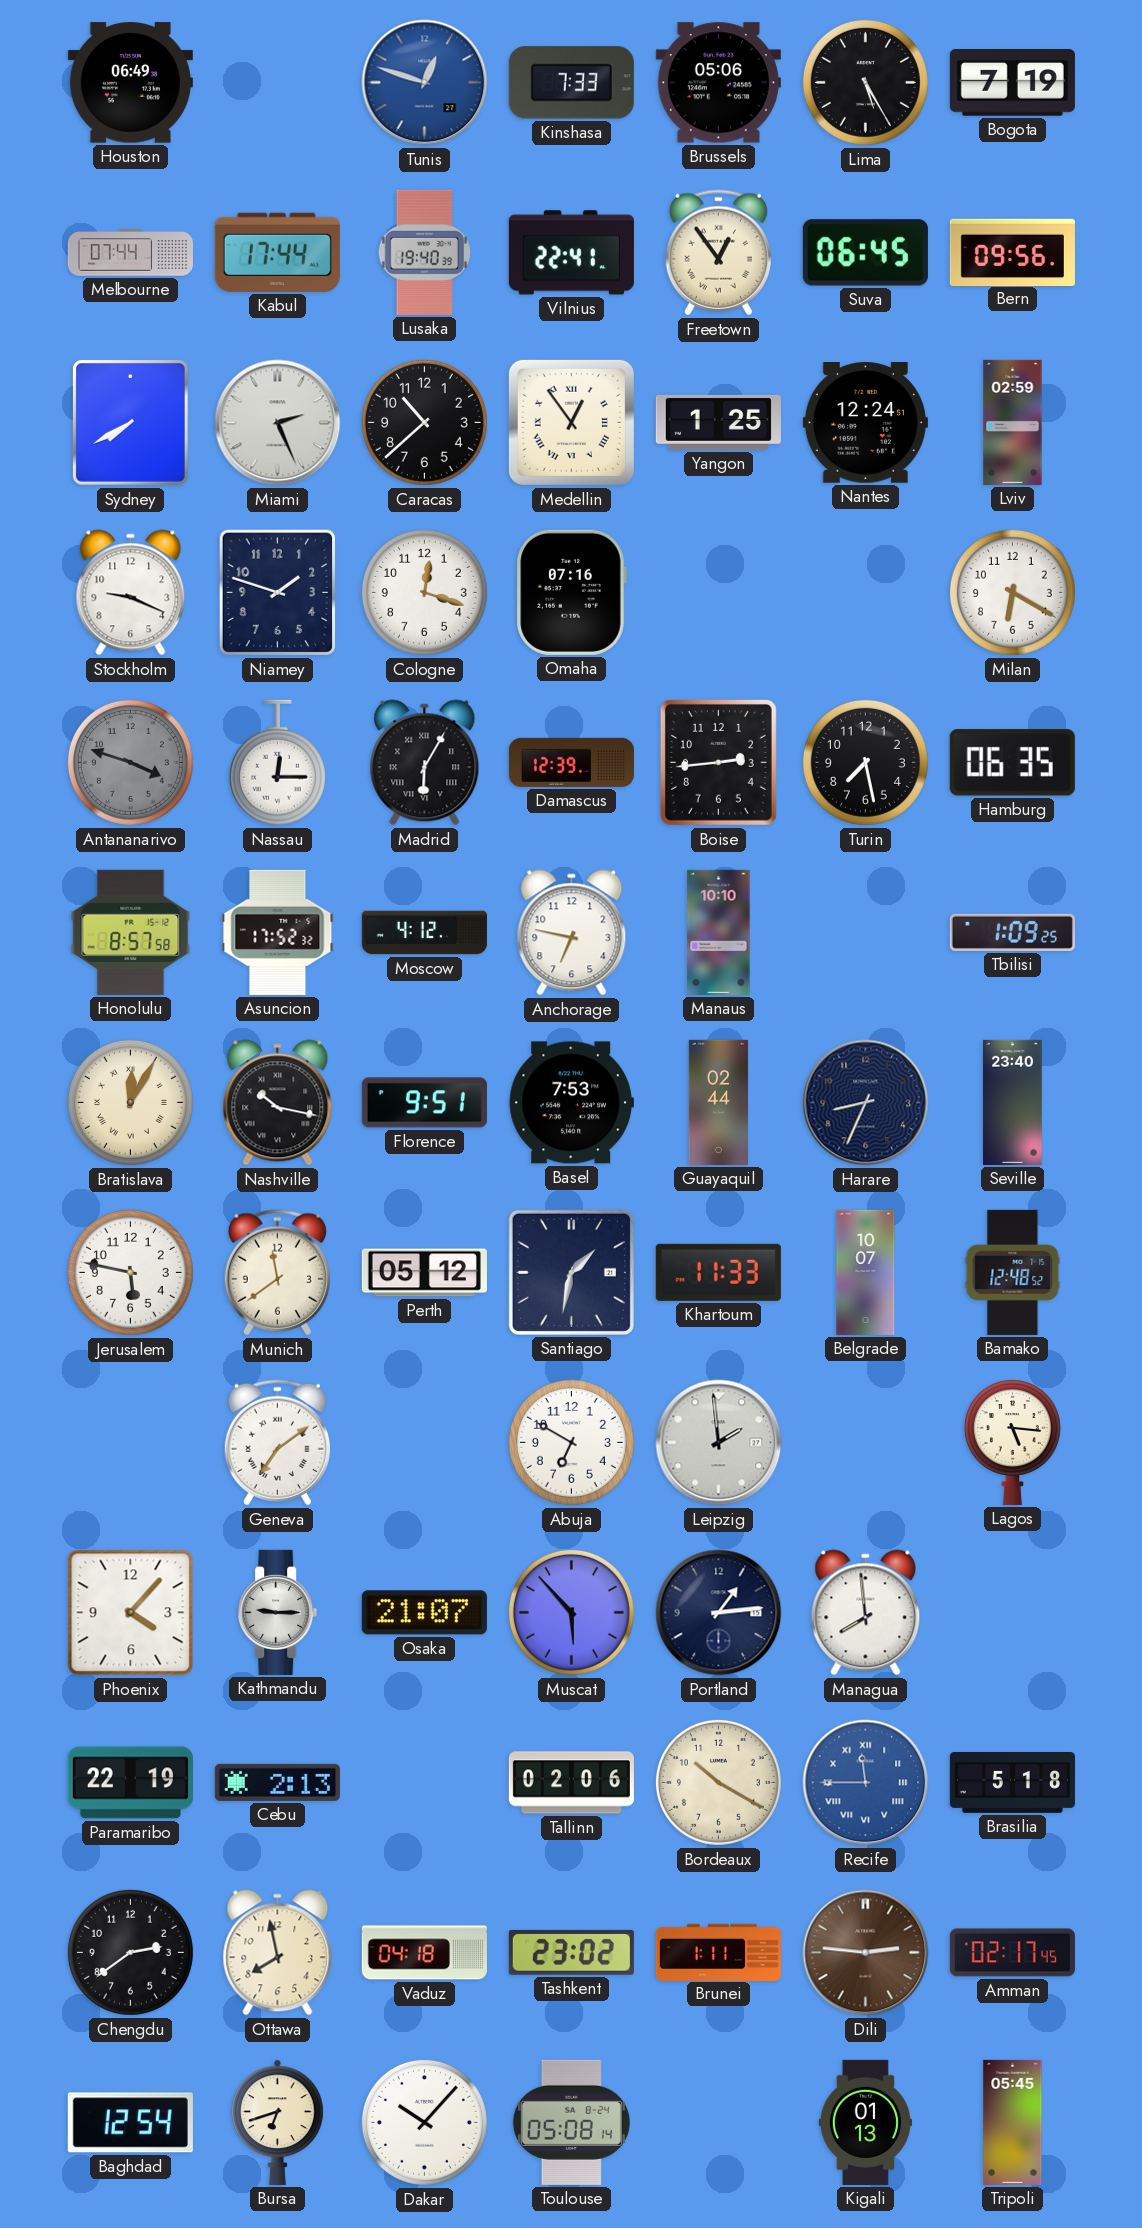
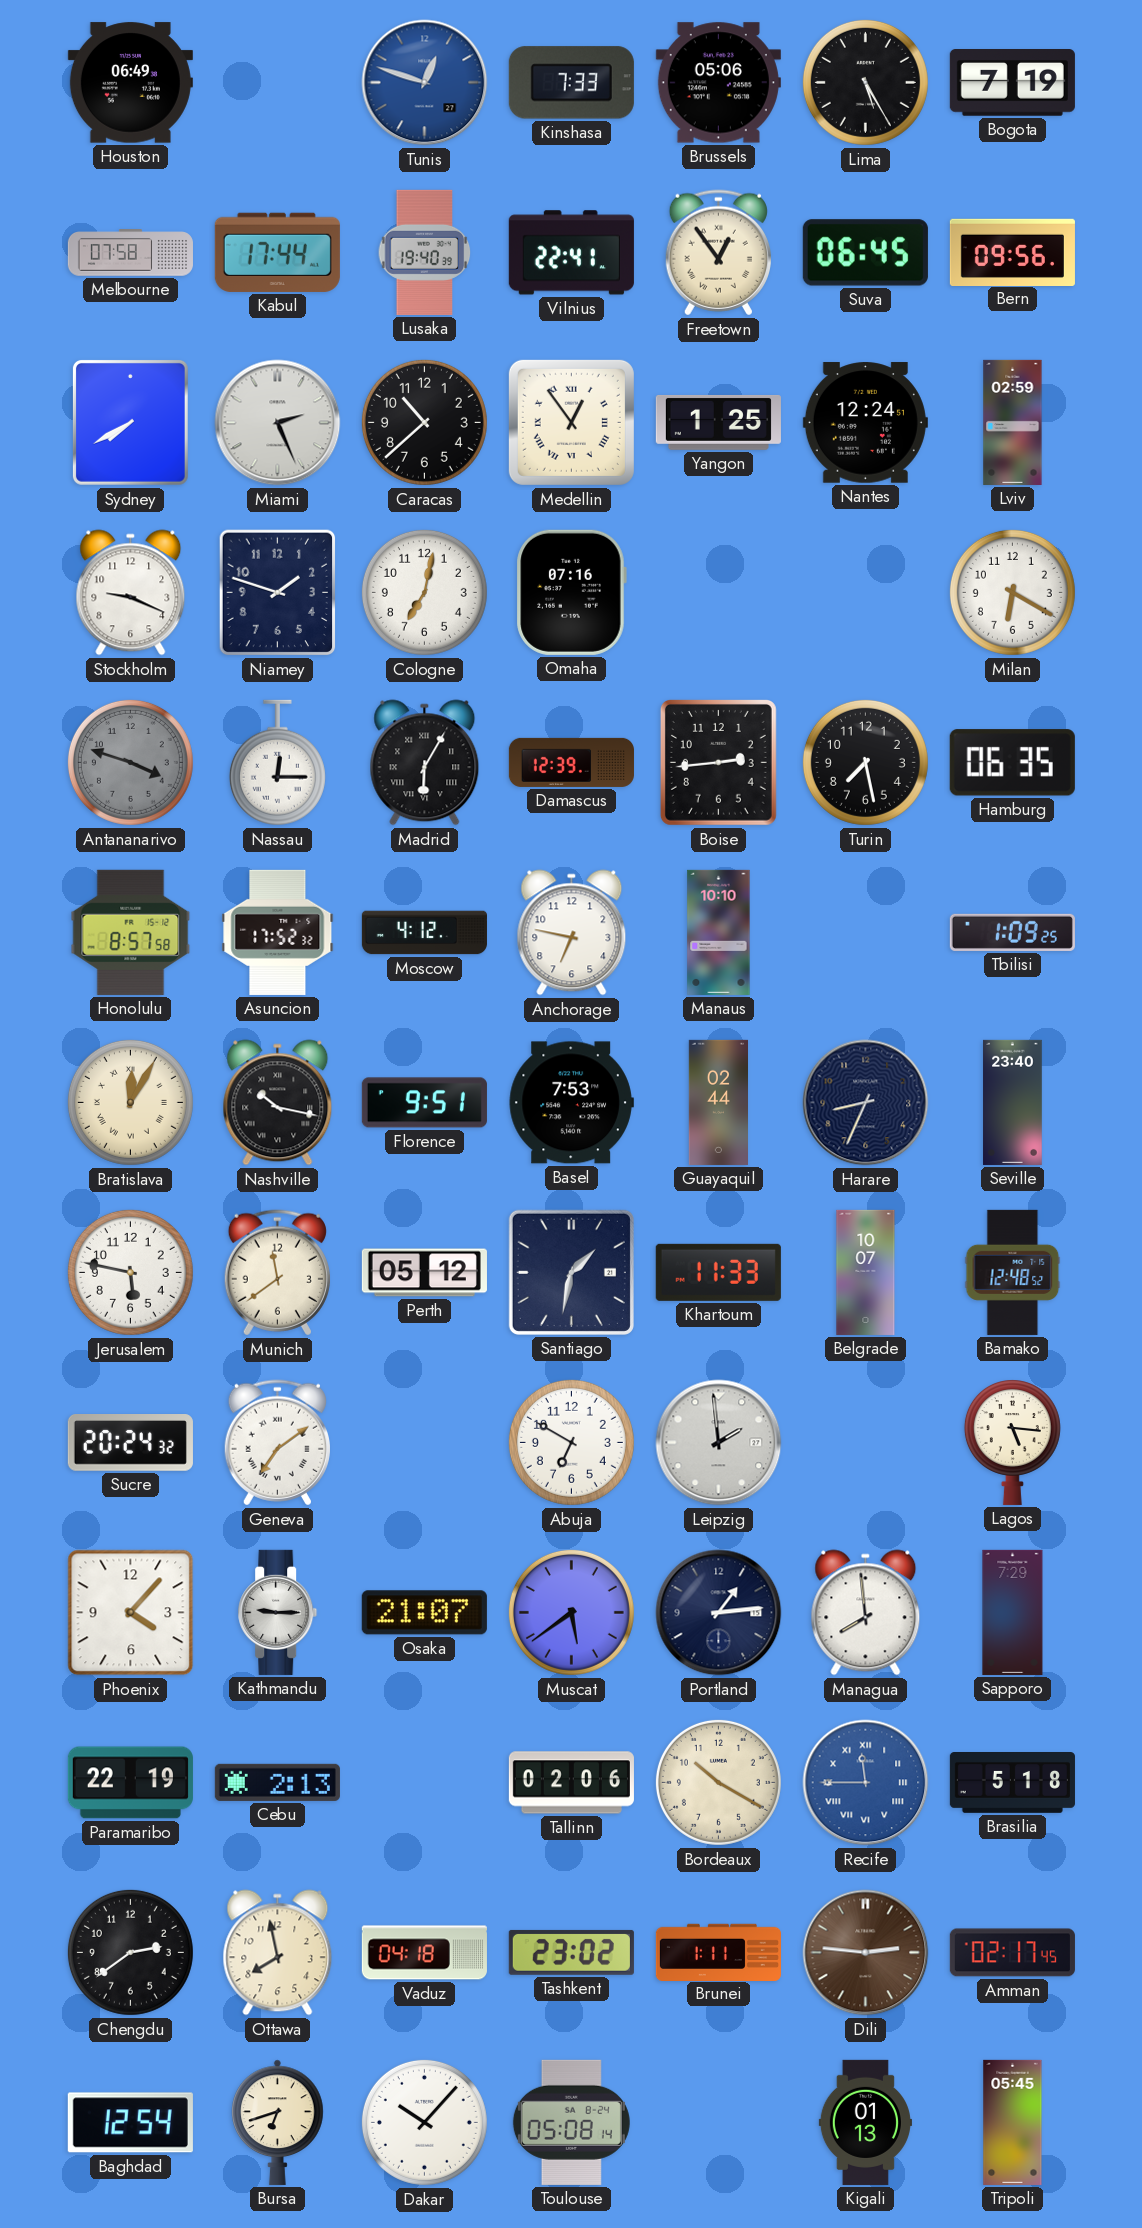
Melbourne: 07:44 -> 07:58
Cologne: 12:18 -> 7:02
Sucre: none -> 20:24
Muscat: 5:53 -> 5:39
Sapporo: none -> 7:29
